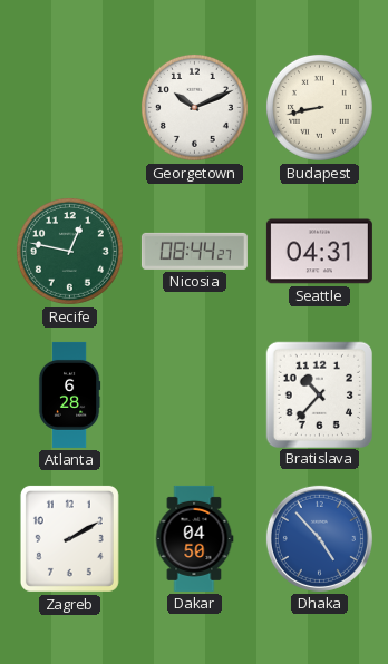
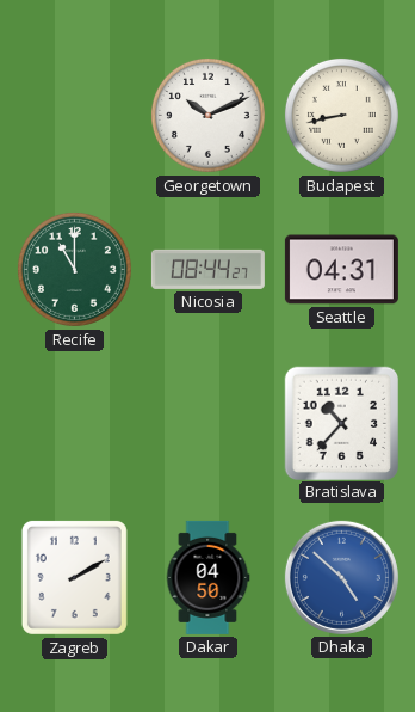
Recife: 12:47 -> 11:00
Atlanta: 6:28 -> none
Dhaka: 4:53 -> 4:52
